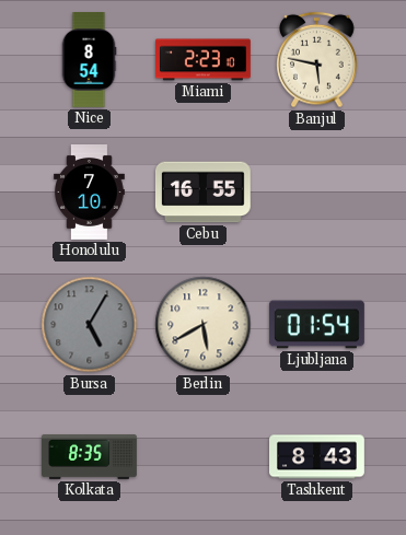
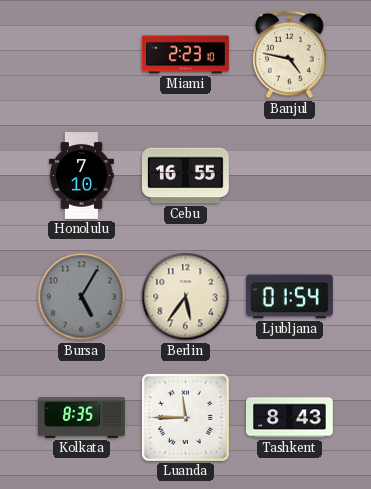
Nice: 8:54 -> none
Banjul: 5:47 -> 4:47
Berlin: 5:40 -> 5:36
Luanda: none -> 11:45
